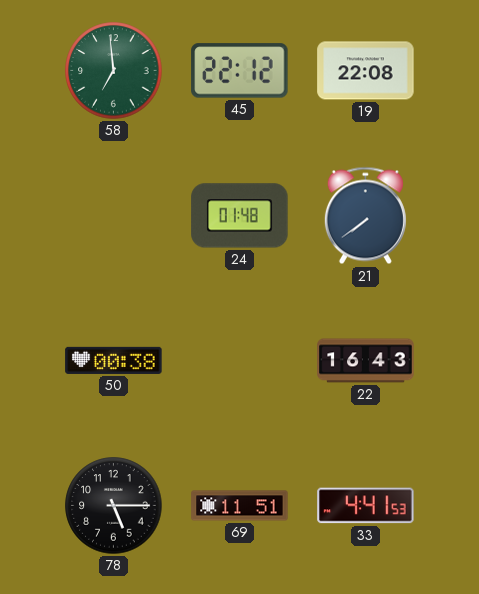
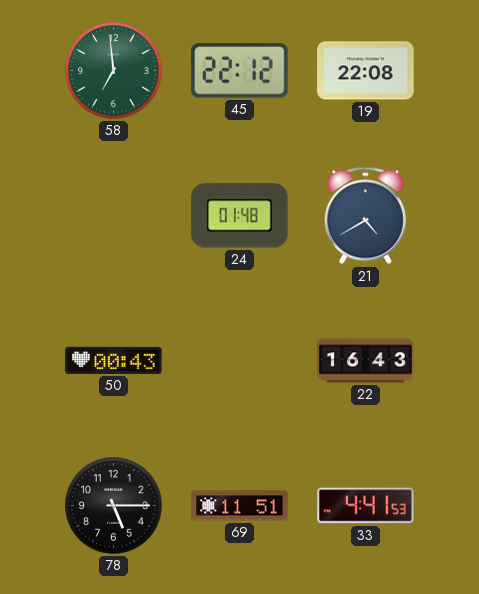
21: 7:39 -> 4:40
50: 00:38 -> 00:43
